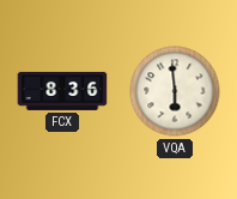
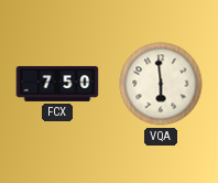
FCX: 8:36 -> 7:50
